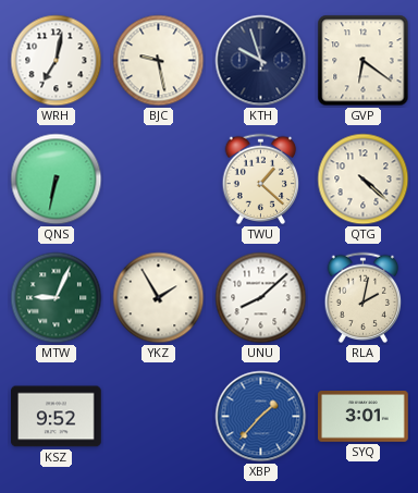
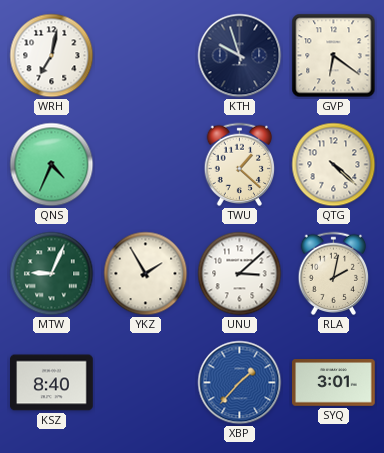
BJC: 9:28 -> none
QNS: 6:32 -> 4:34
UNU: 8:08 -> 3:08
KSZ: 9:52 -> 8:40
